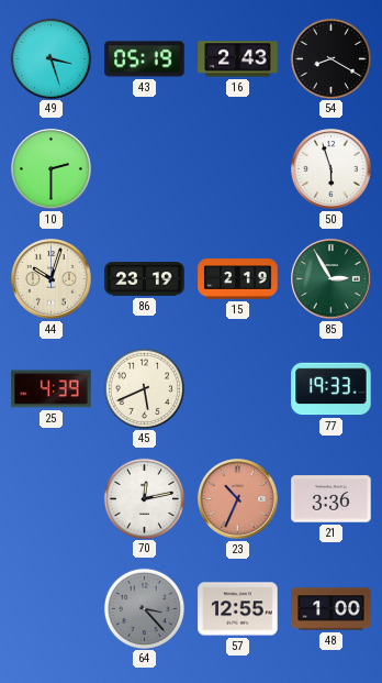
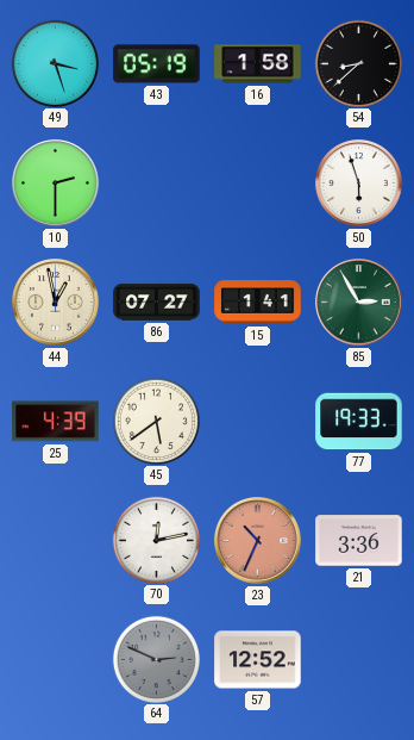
16: 2:43 -> 1:58
54: 8:20 -> 8:38
44: 10:03 -> 12:58
86: 23:19 -> 07:27
15: 2:19 -> 1:41
45: 5:41 -> 5:39
64: 3:23 -> 2:49
57: 12:55 -> 12:52
48: 1:00 -> none
